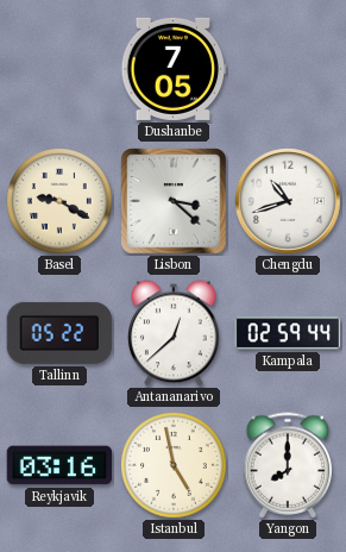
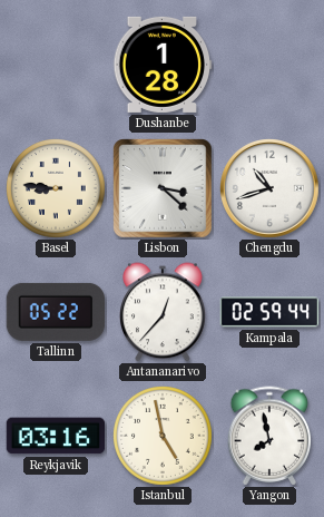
Dushanbe: 7:05 -> 1:28
Basel: 9:20 -> 8:46
Antananarivo: 12:38 -> 12:37
Yangon: 8:00 -> 7:58
